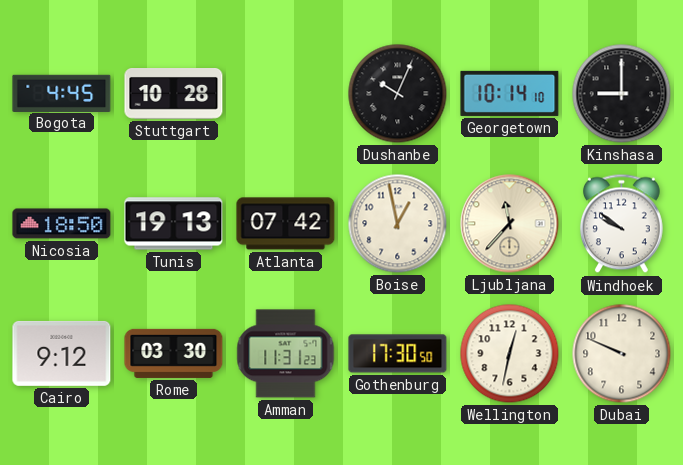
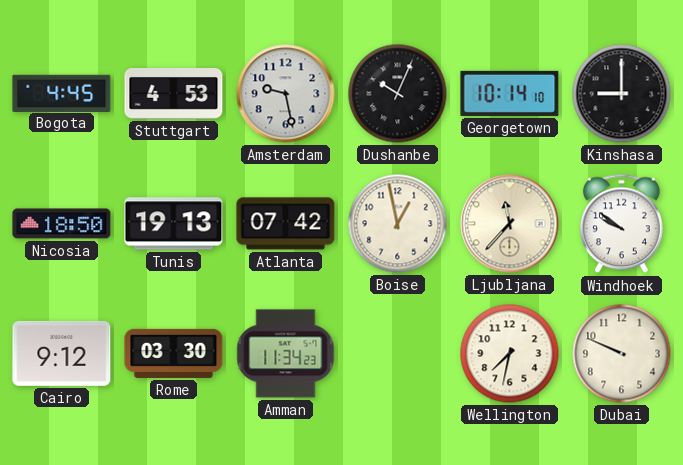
Stuttgart: 10:28 -> 4:53
Amsterdam: none -> 9:28
Amman: 11:31 -> 11:34
Gothenburg: 17:30 -> none
Wellington: 12:32 -> 7:32
